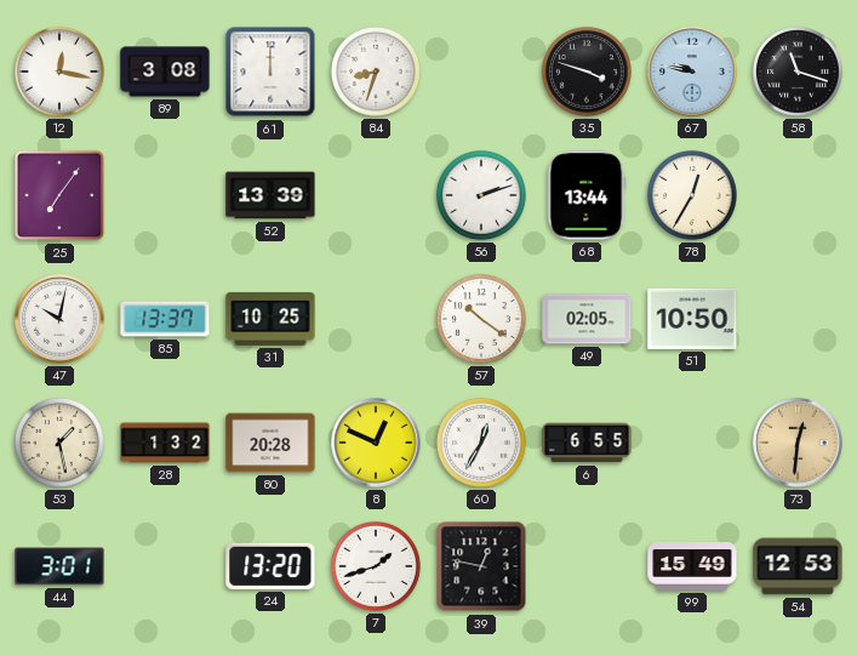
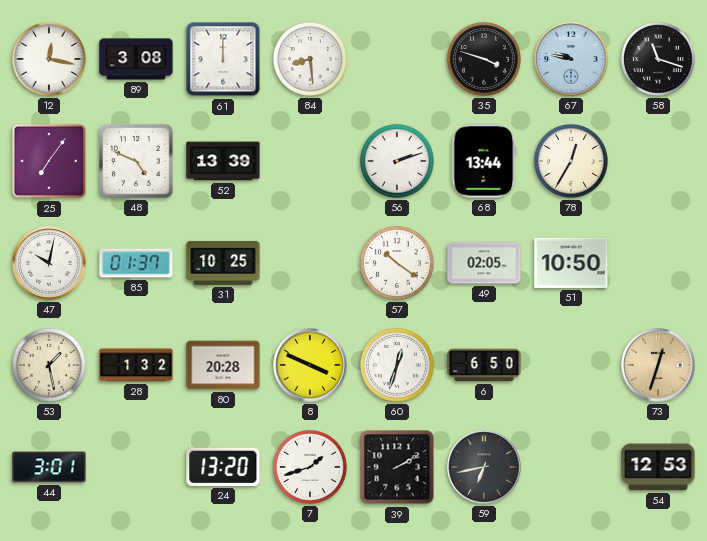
84: 8:33 -> 8:29
48: none -> 4:49
85: 13:37 -> 01:37
8: 12:49 -> 3:49
60: 12:35 -> 12:33
6: 6:55 -> 6:50
73: 12:31 -> 12:33
39: 12:47 -> 2:10
59: none -> 6:43
99: 15:49 -> none
